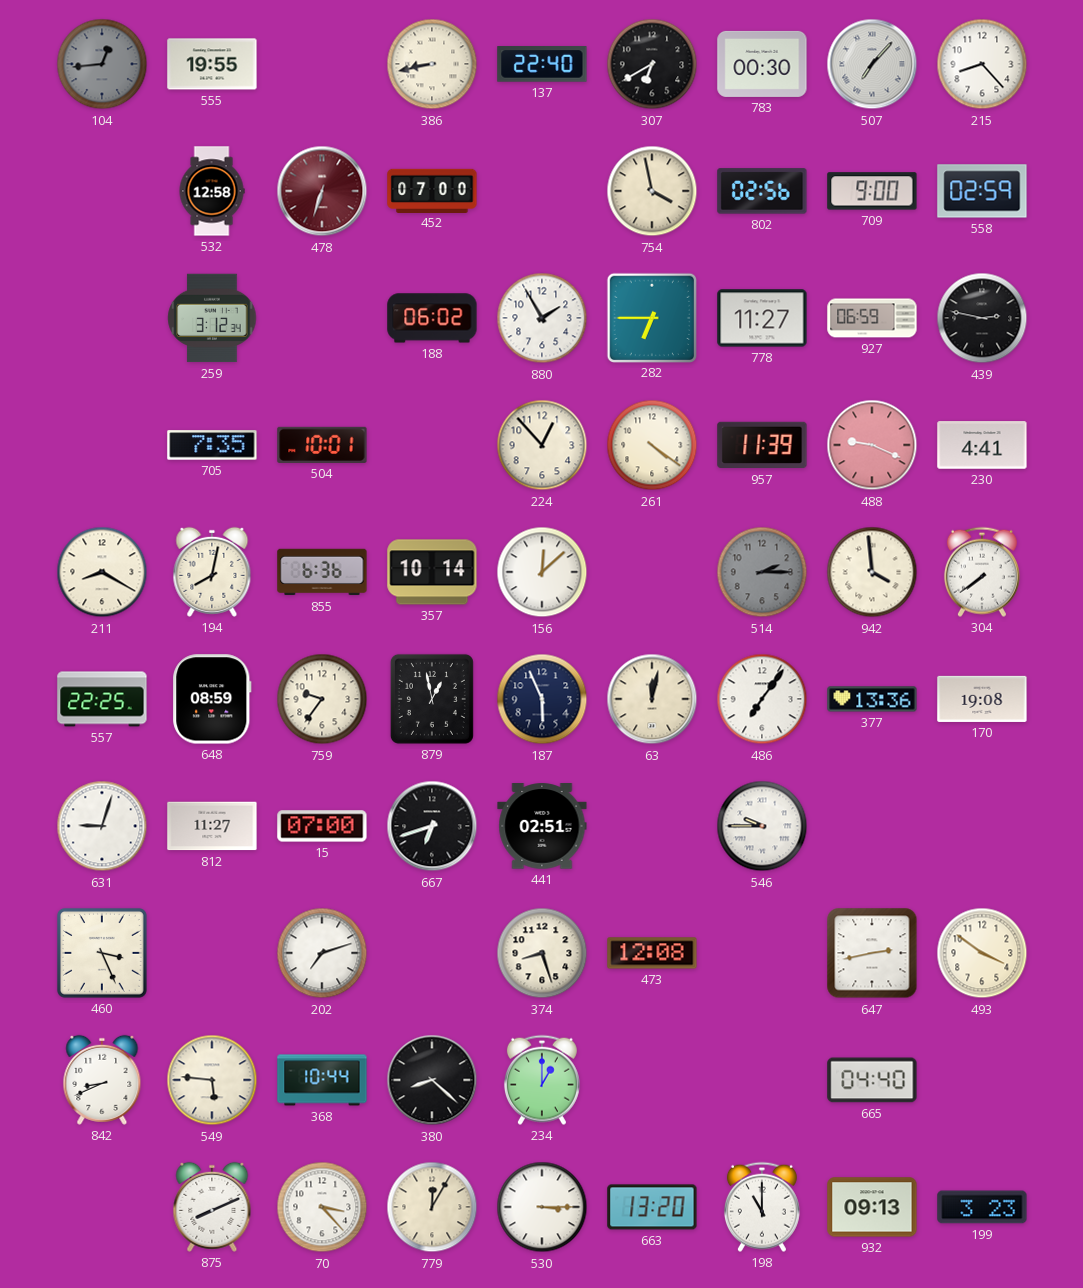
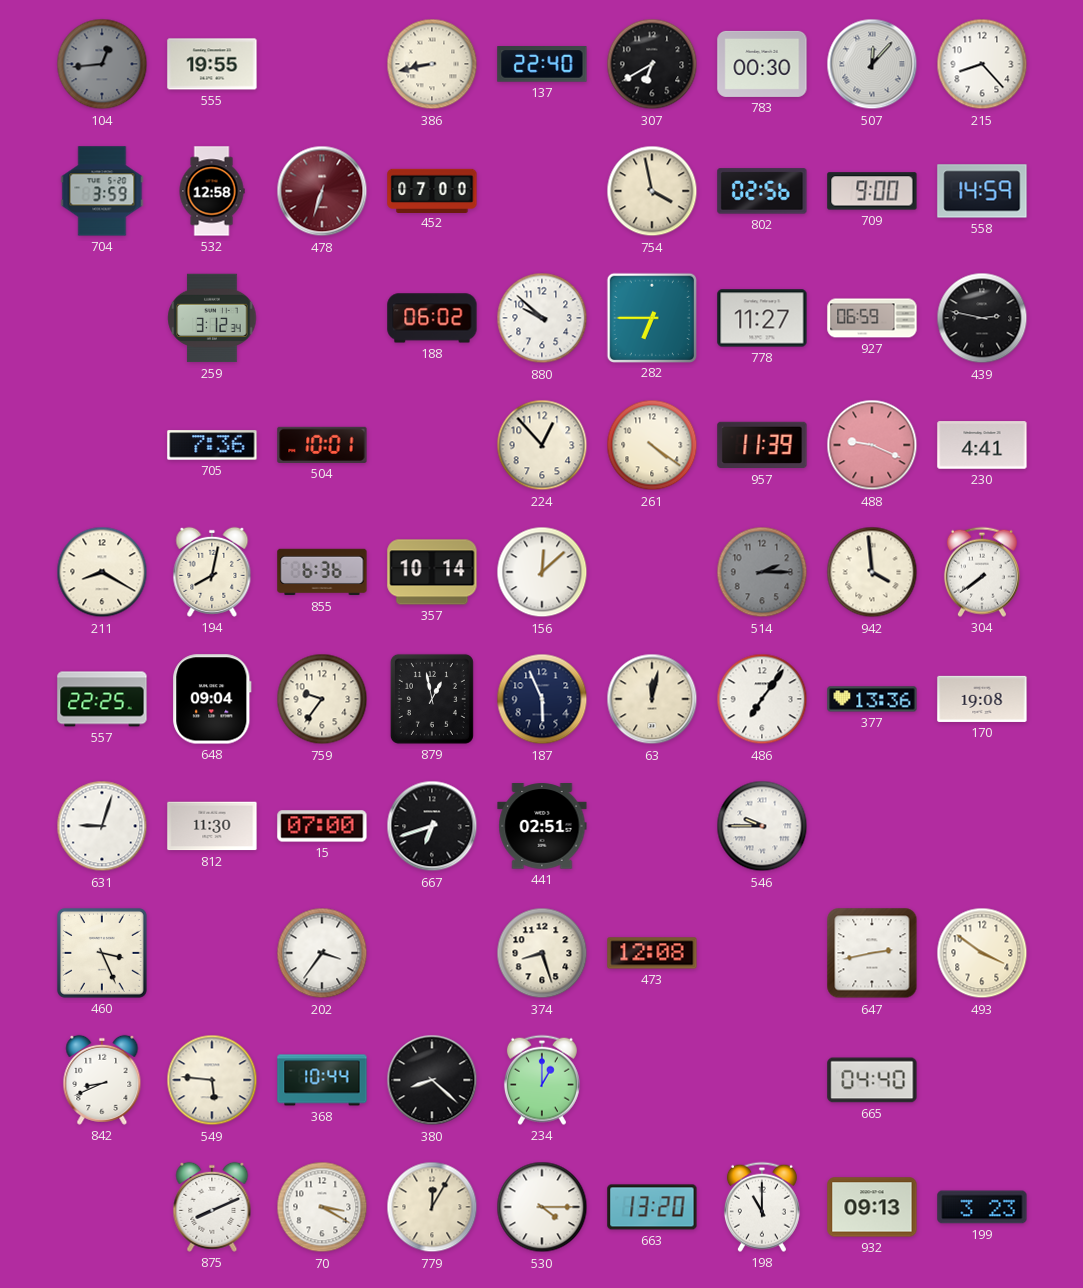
507: 7:07 -> 12:07
704: none -> 3:59
558: 02:59 -> 14:59
880: 1:55 -> 9:52
705: 7:35 -> 7:36
648: 08:59 -> 09:04
812: 11:27 -> 11:30
202: 7:12 -> 3:36
70: 3:23 -> 3:20
530: 3:15 -> 4:15
